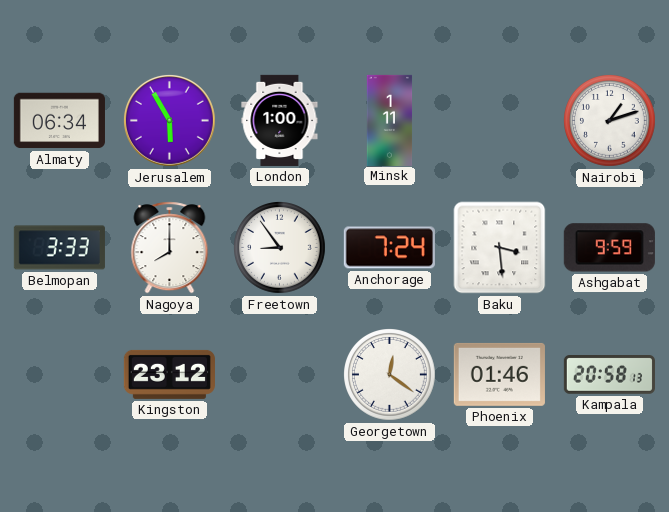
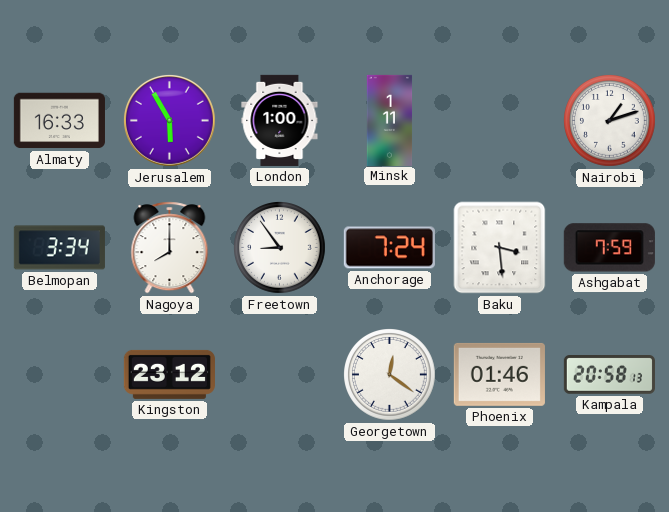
Almaty: 06:34 -> 16:33
Belmopan: 3:33 -> 3:34
Ashgabat: 9:59 -> 7:59
